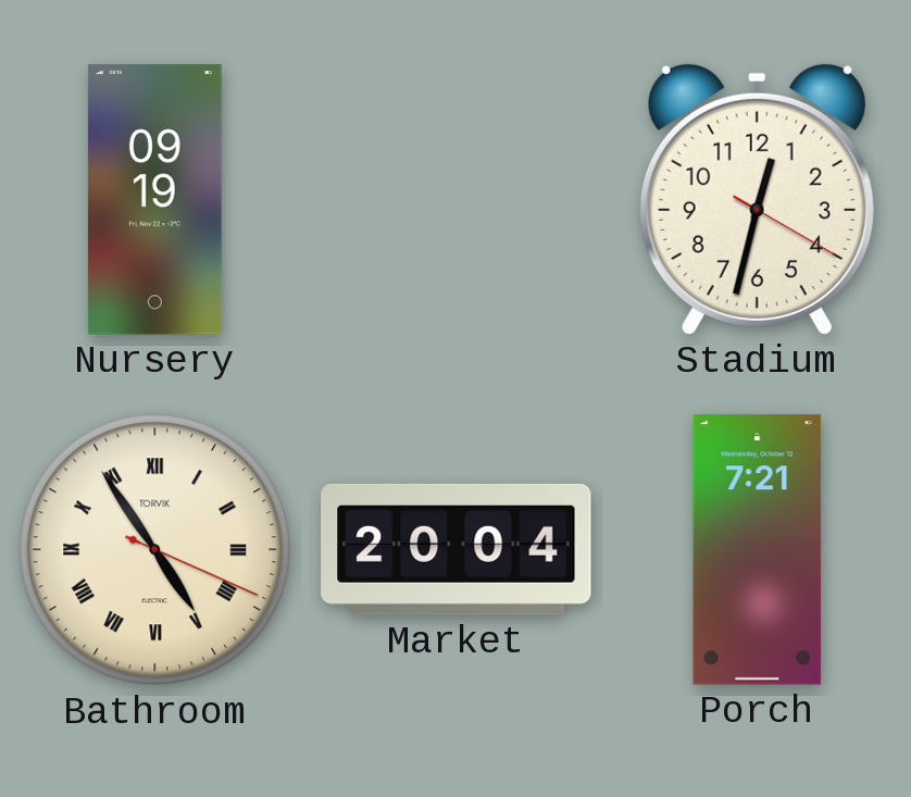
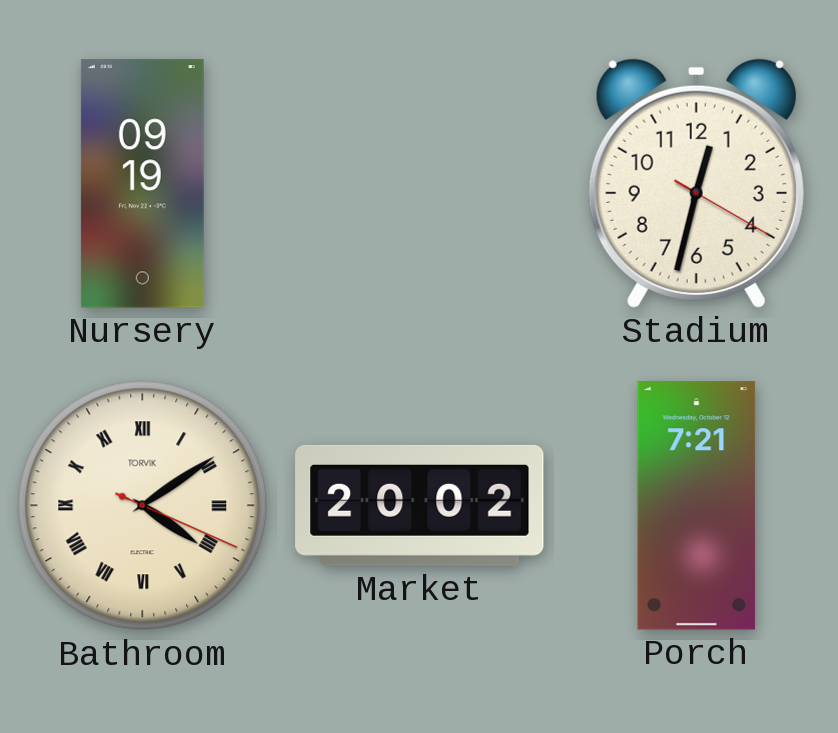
Bathroom: 4:54 -> 4:09
Market: 20:04 -> 20:02
